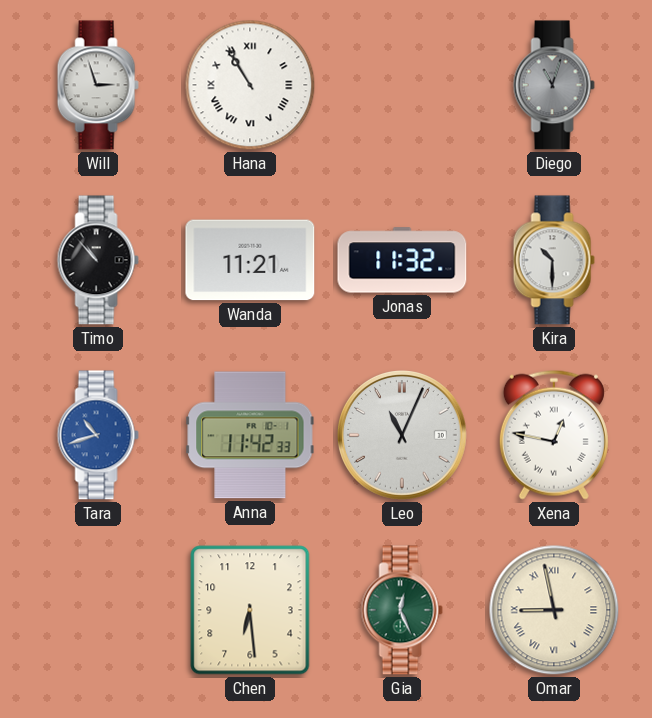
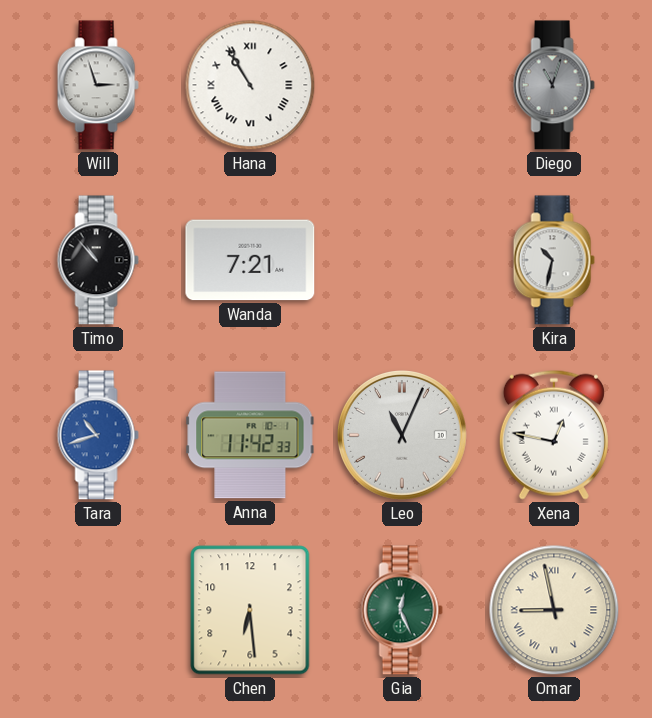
Wanda: 11:21 -> 7:21
Jonas: 11:32 -> none
Kira: 10:30 -> 10:32
